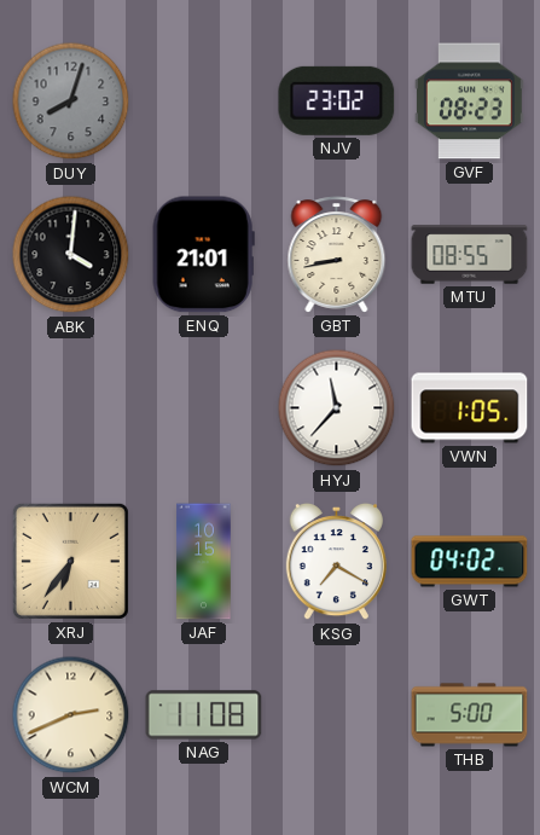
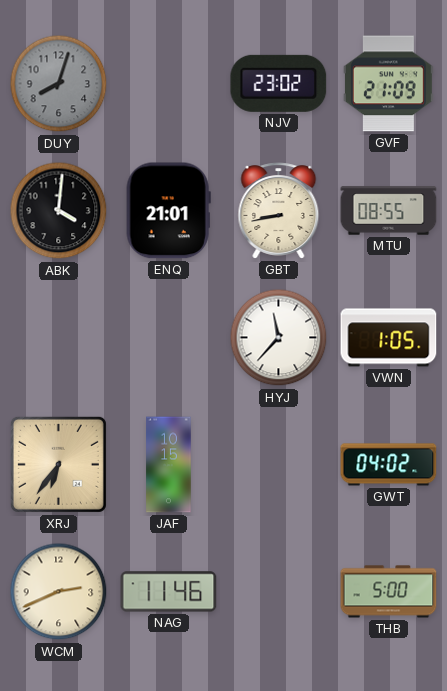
GVF: 08:23 -> 21:09
KSG: 7:20 -> none
NAG: 11:08 -> 11:46
